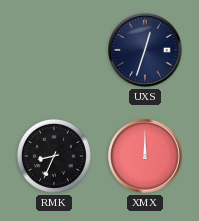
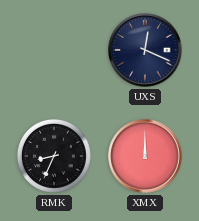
UXS: 12:33 -> 12:19
